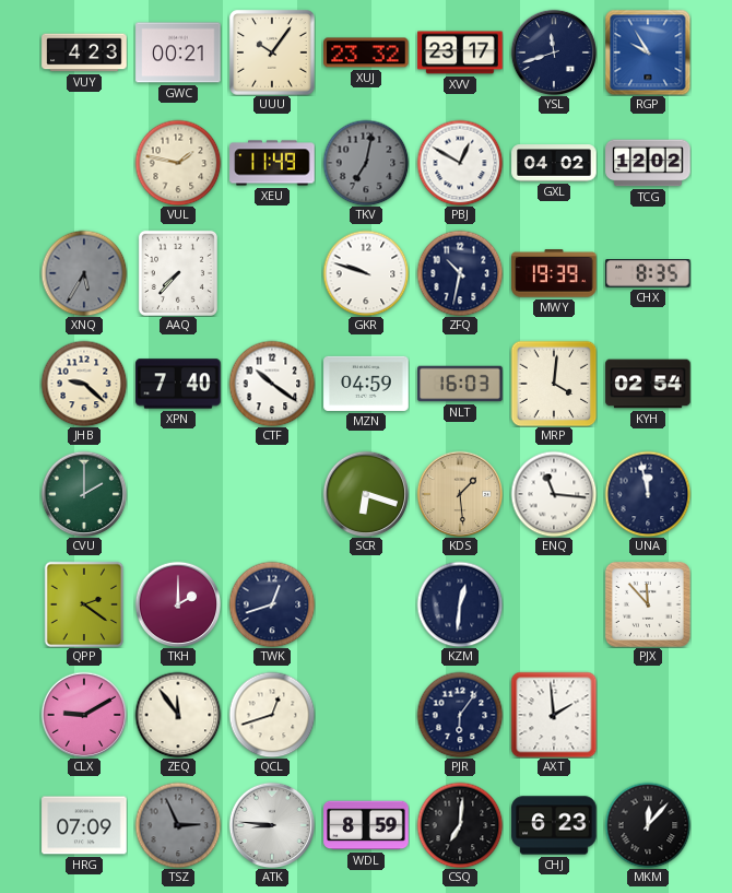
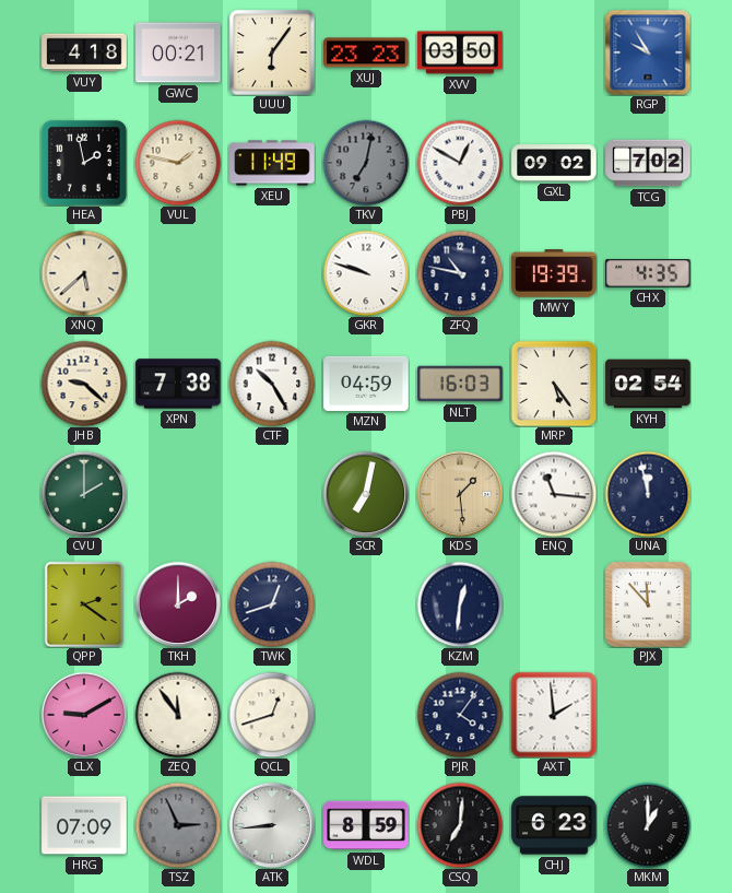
VUY: 4:23 -> 4:18
UUU: 10:06 -> 6:06
XUJ: 23:32 -> 23:23
XVV: 23:17 -> 03:50
YSL: 11:42 -> none
HEA: none -> 1:58
GXL: 04:02 -> 09:02
TCG: 12:02 -> 7:02
XNQ: 5:35 -> 5:38
XNQ dial: grey -> cream
AAQ: 7:37 -> none
ZFQ: 10:32 -> 10:47
CHX: 8:35 -> 4:35
XPN: 7:40 -> 7:38
CTF: 10:21 -> 10:25
MRP: 4:01 -> 5:24
SCR: 6:18 -> 7:02
PJR: 6:06 -> 4:06
ATK: 8:46 -> 8:44
MKM: 12:07 -> 1:00
